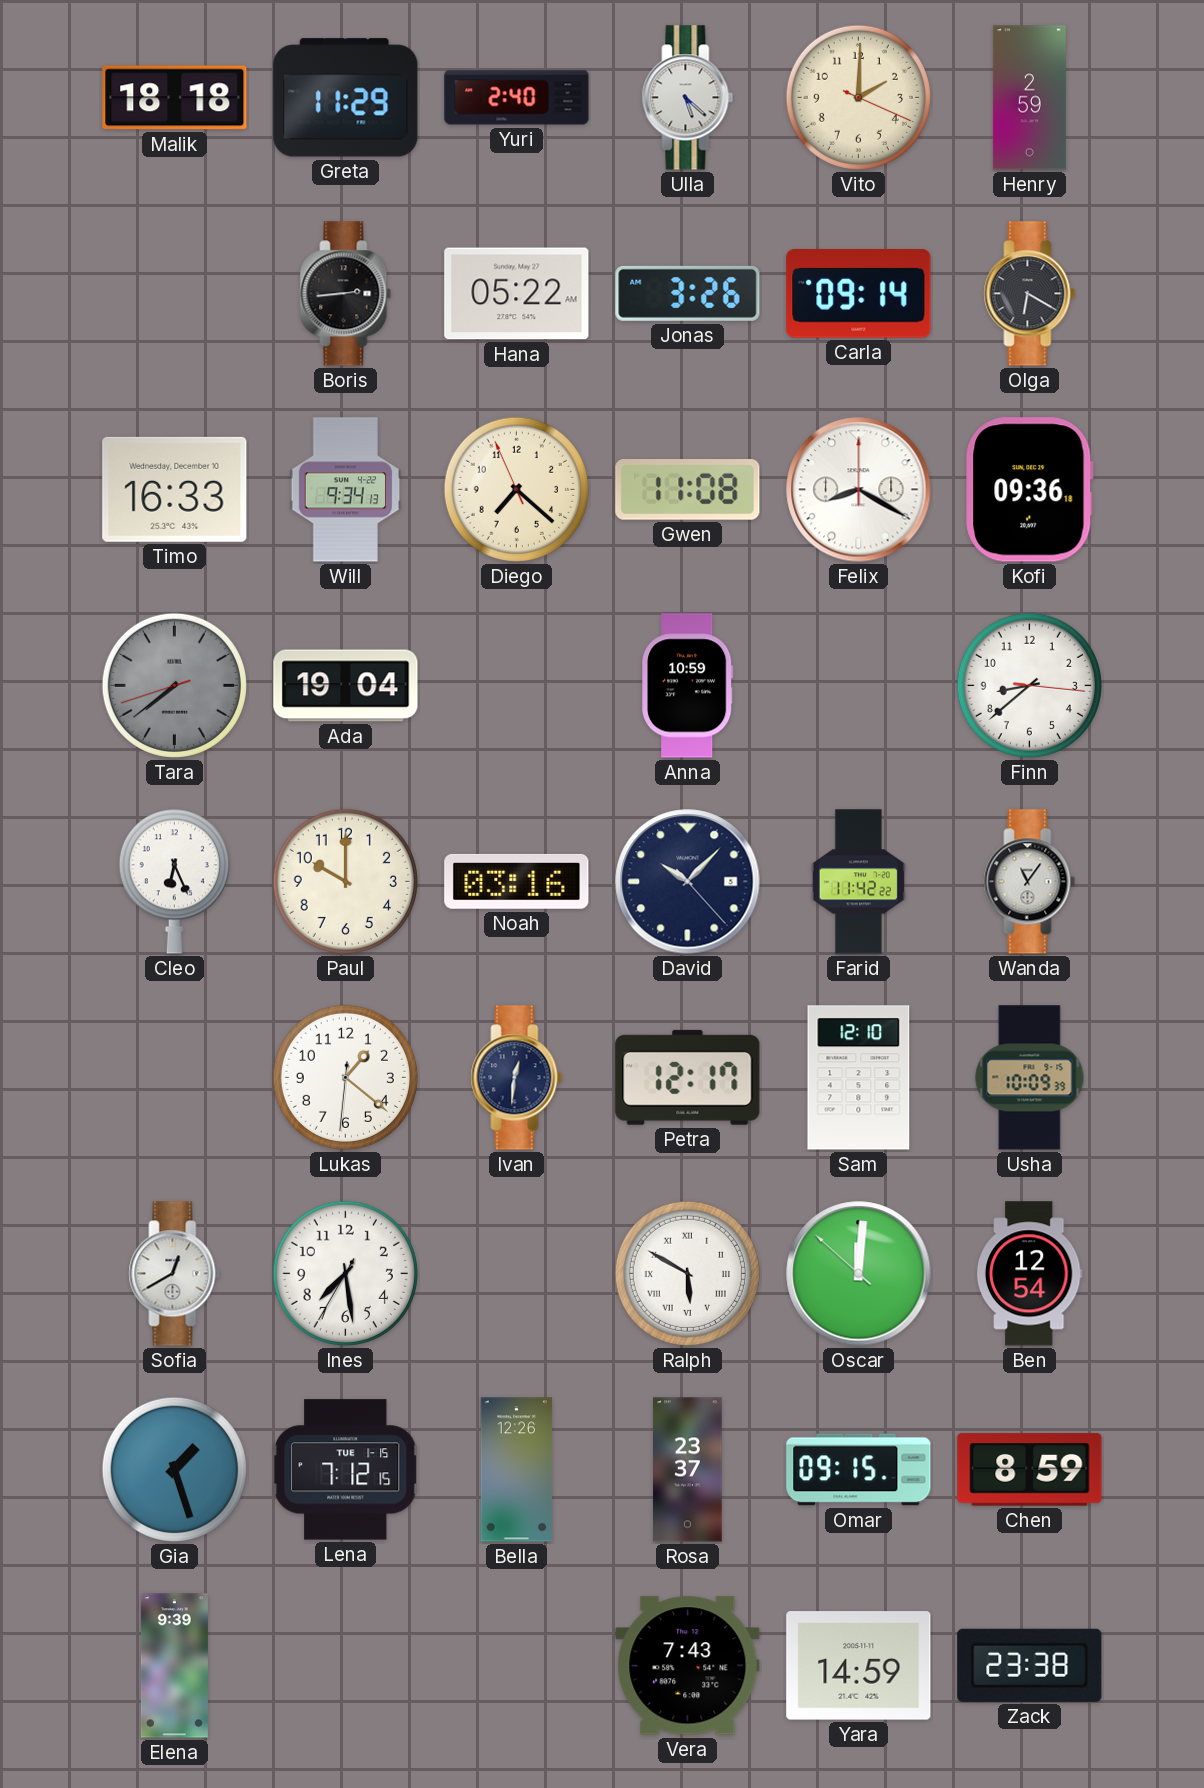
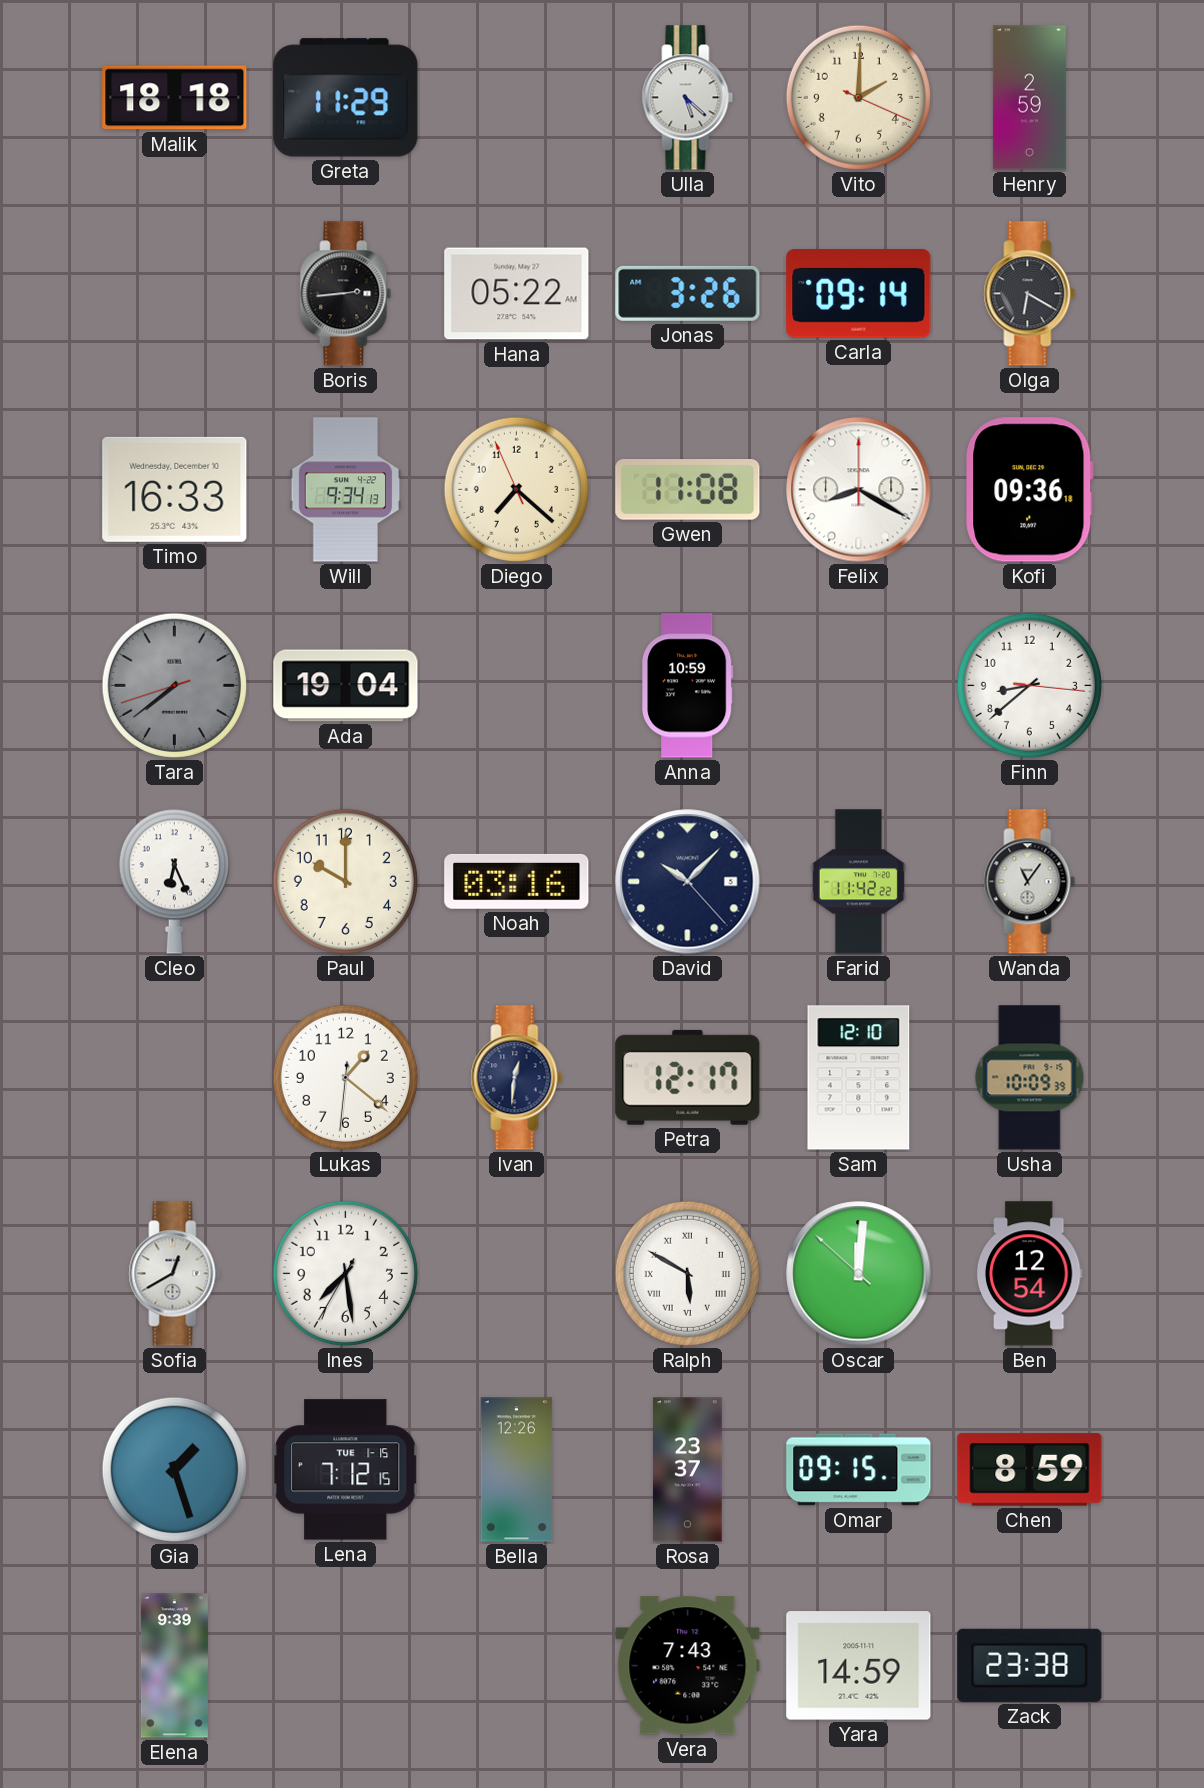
Yuri: 2:40 -> none
